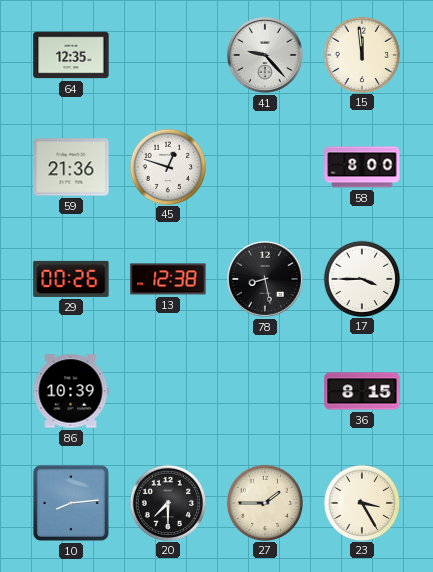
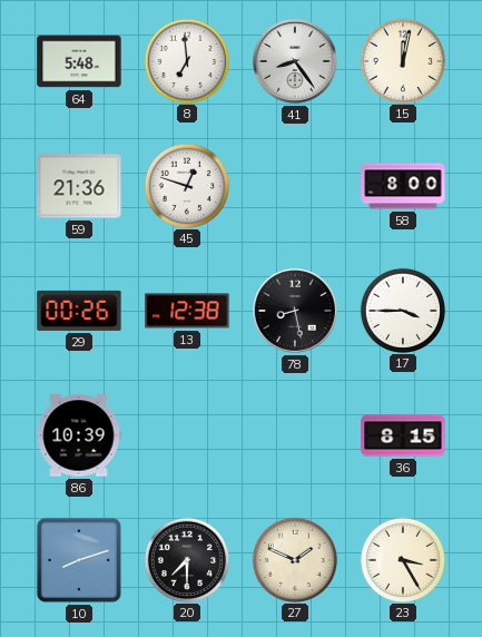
64: 12:35 -> 5:48
8: none -> 6:59
41: 9:23 -> 8:24
15: 11:59 -> 12:02
10: 8:14 -> 8:12
27: 1:45 -> 1:49
